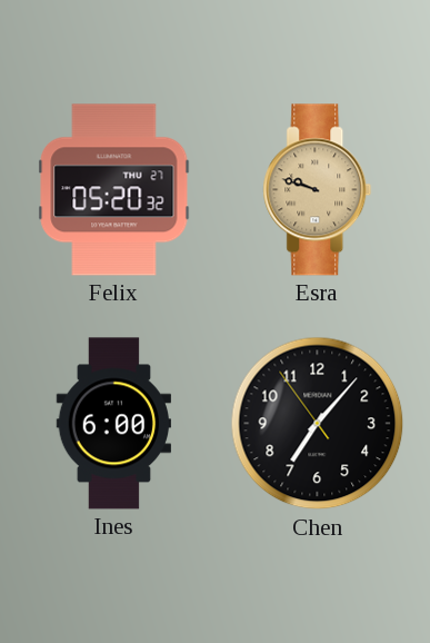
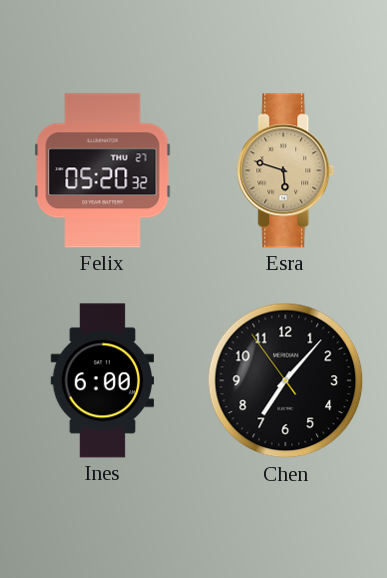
Esra: 9:48 -> 5:48
